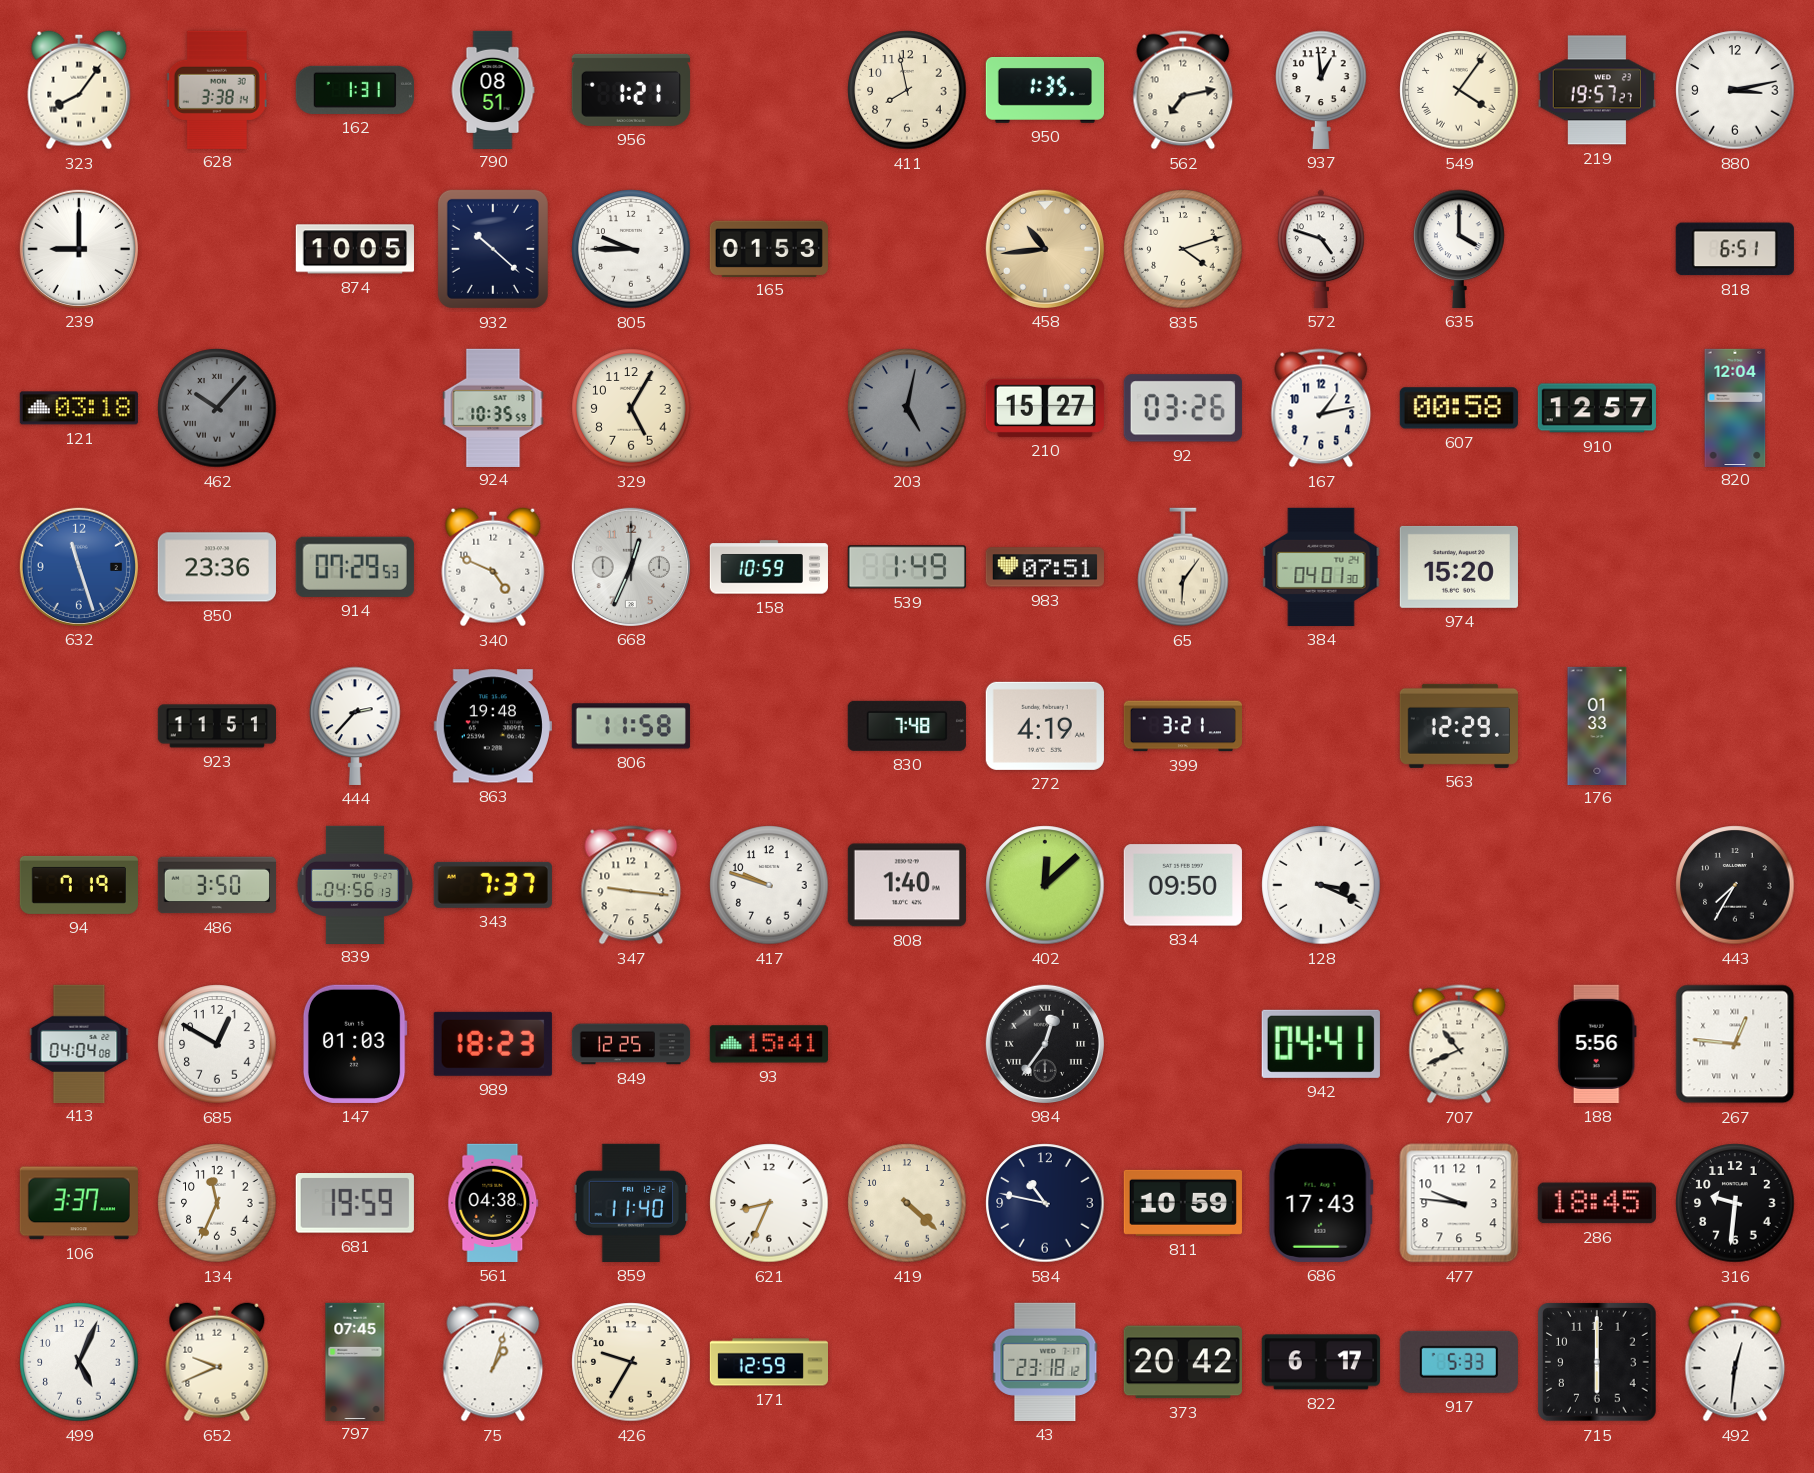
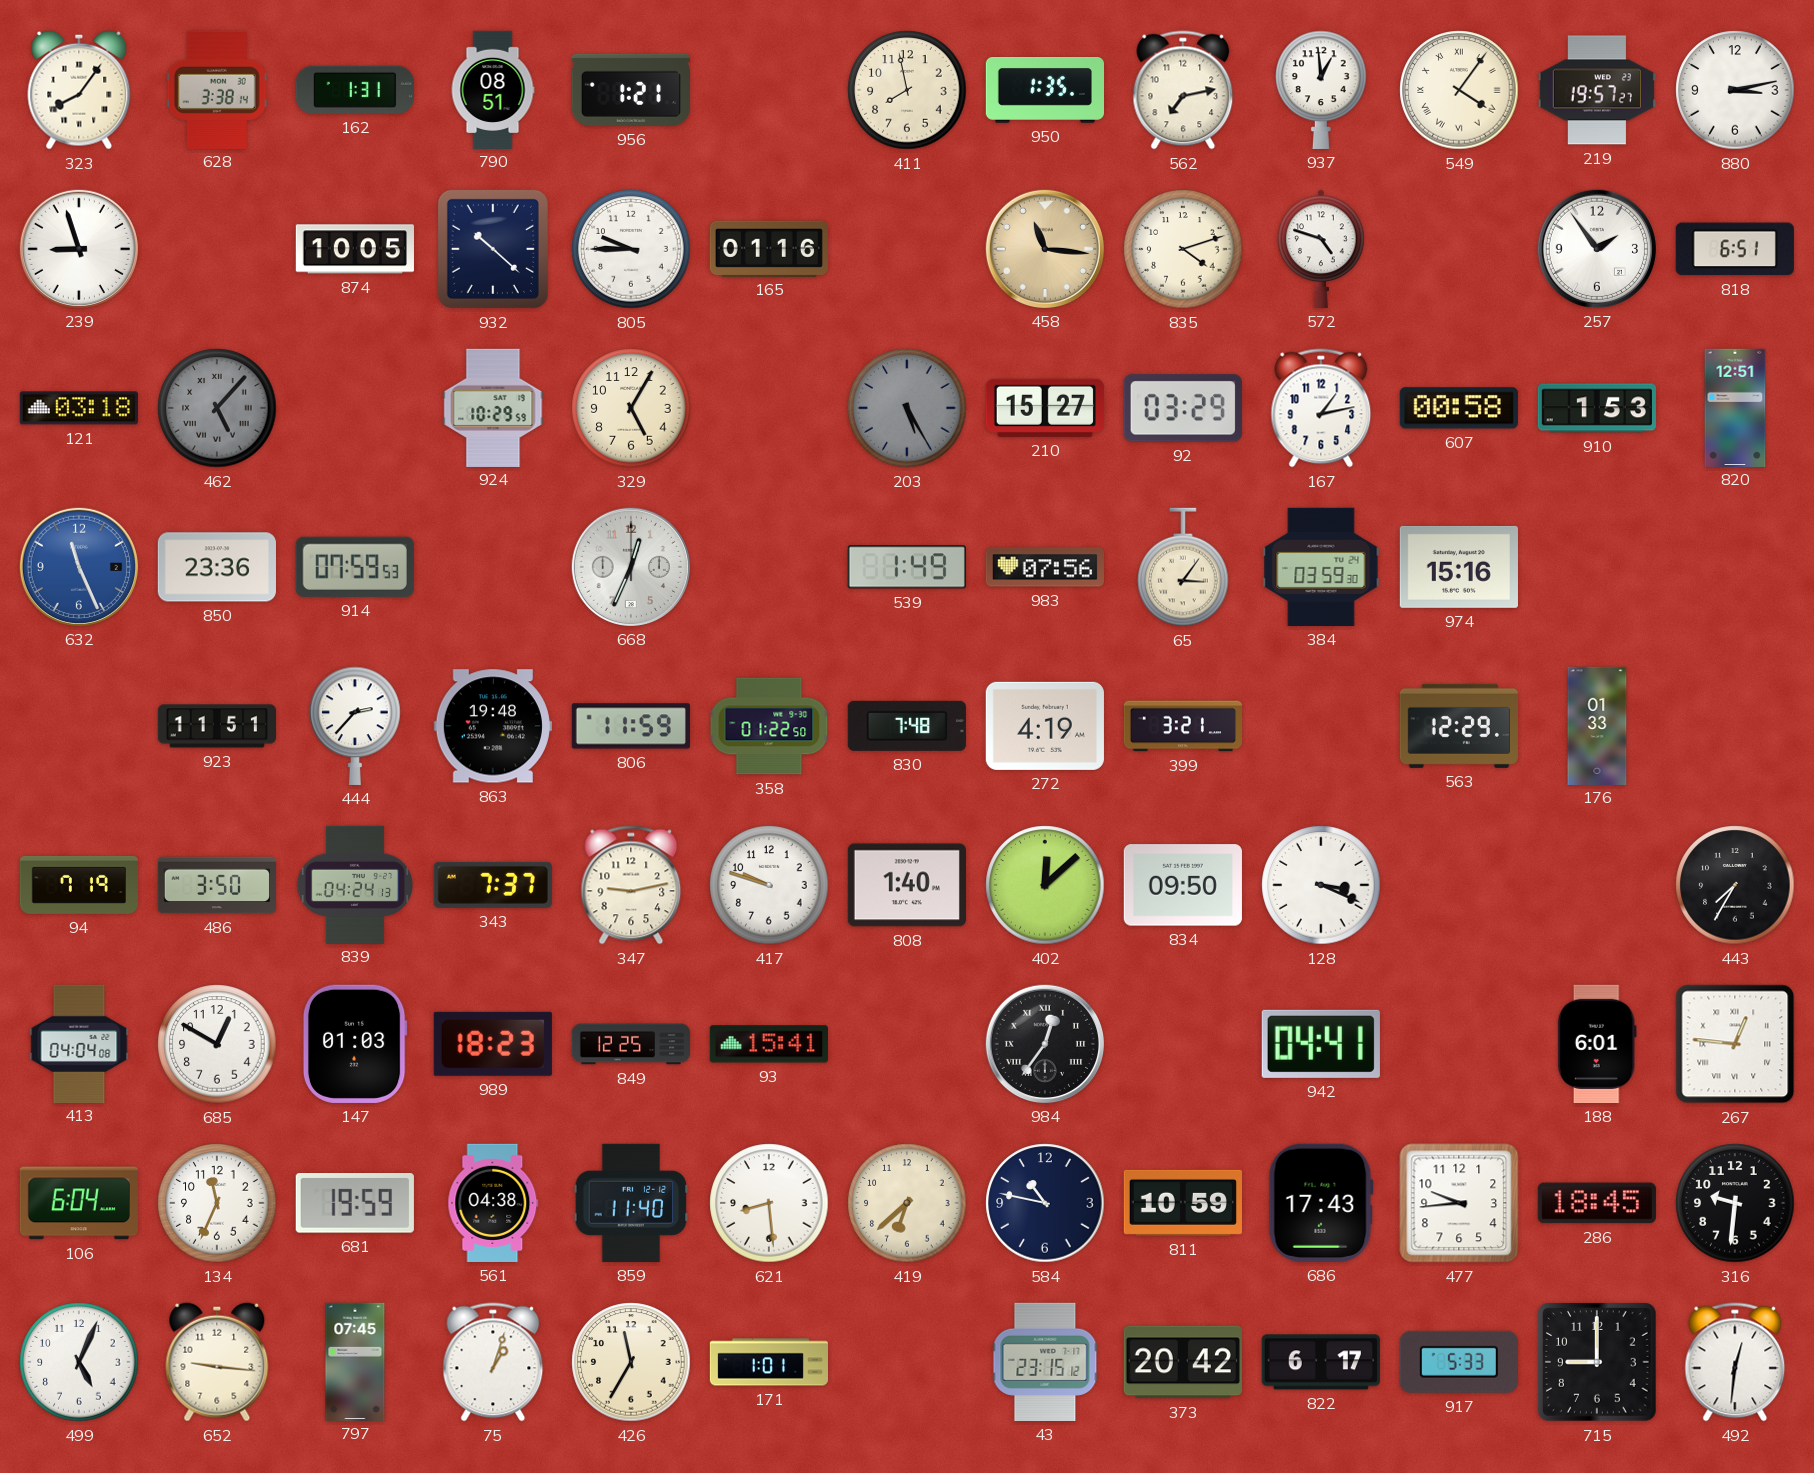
239: 9:00 -> 8:57
165: 01:53 -> 01:16
458: 10:44 -> 11:16
635: 4:00 -> none
257: none -> 1:54
462: 10:07 -> 5:07
924: 10:35 -> 10:29
203: 5:02 -> 5:25
92: 03:26 -> 03:29
910: 12:57 -> 1:53
820: 12:04 -> 12:51
632: 11:27 -> 11:26
914: 07:29 -> 07:59
340: 4:49 -> none
158: 10:59 -> none
983: 07:51 -> 07:56
65: 6:06 -> 3:06
384: 04:01 -> 03:59
974: 15:20 -> 15:16
806: 11:58 -> 11:59
358: none -> 01:22
839: 04:56 -> 04:24
347: 9:16 -> 9:13
707: 10:41 -> none
188: 5:56 -> 6:01
106: 3:37 -> 6:04
621: 8:34 -> 8:29
419: 4:22 -> 6:38
477: 9:46 -> 9:44
652: 9:41 -> 9:16
426: 9:35 -> 11:35
171: 12:59 -> 1:01
43: 23:18 -> 23:15
715: 6:00 -> 9:00
